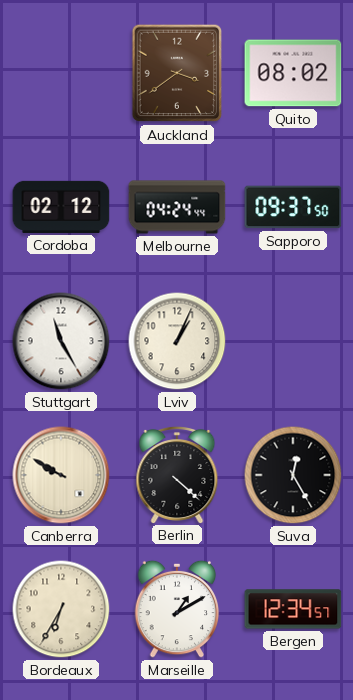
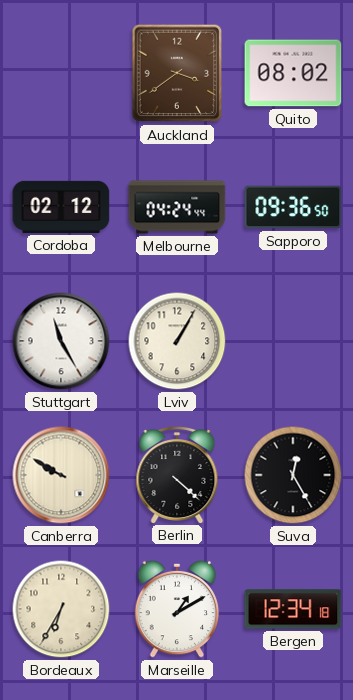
Sapporo: 09:37 -> 09:36
Lviv: 1:04 -> 1:05
Bergen: 12:34:57 -> 12:34:18
